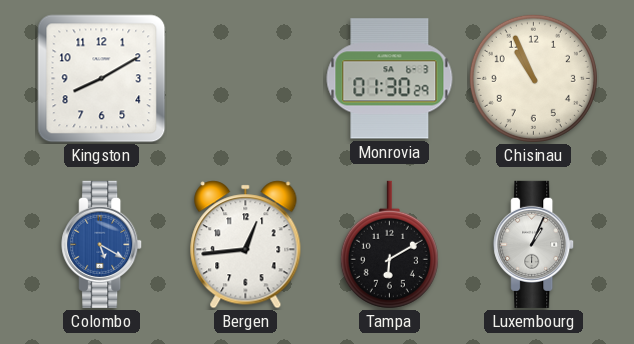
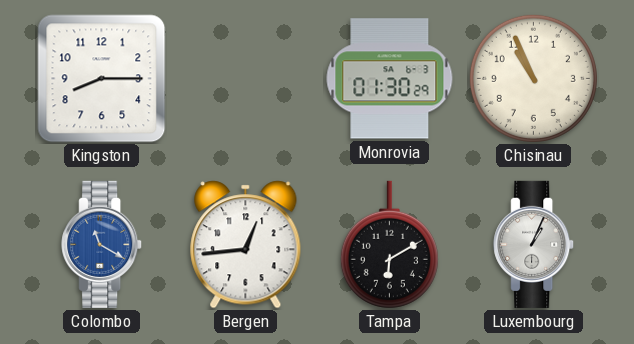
Kingston: 8:10 -> 8:15
Colombo: 5:20 -> 11:20
